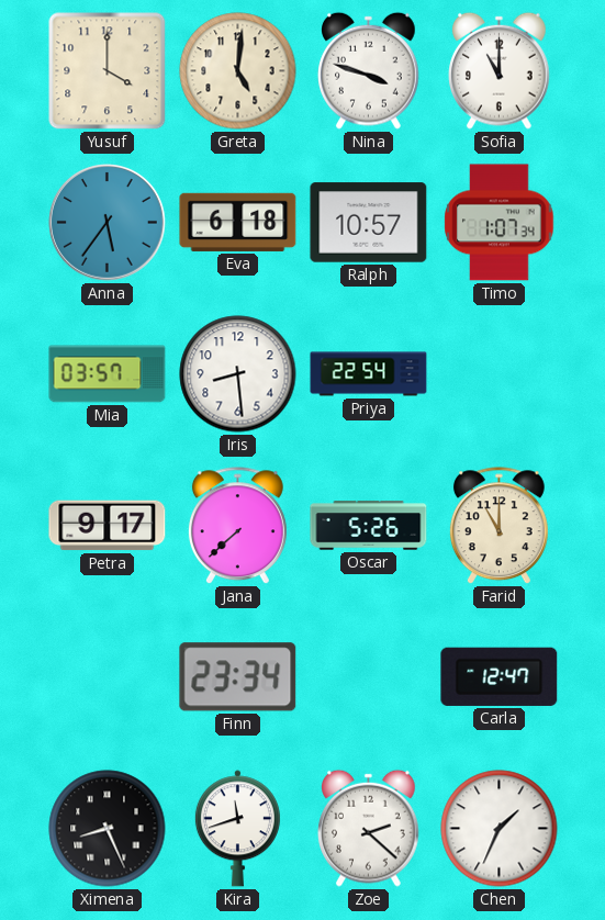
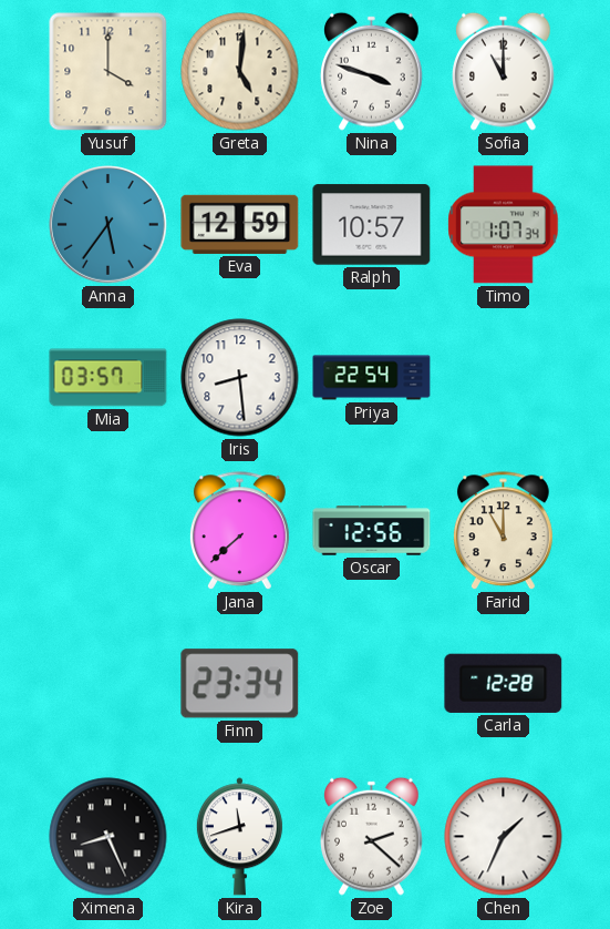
Eva: 6:18 -> 12:59
Petra: 9:17 -> none
Oscar: 5:26 -> 12:56
Carla: 12:47 -> 12:28
